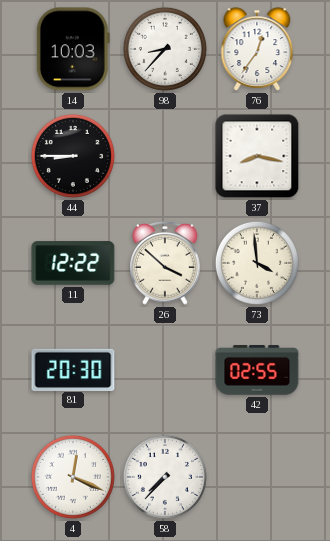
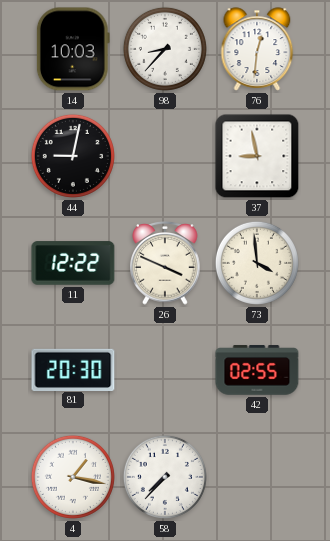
76: 12:36 -> 12:31
44: 8:45 -> 9:02
37: 8:17 -> 8:58
26: 3:52 -> 3:49
4: 12:19 -> 1:17
